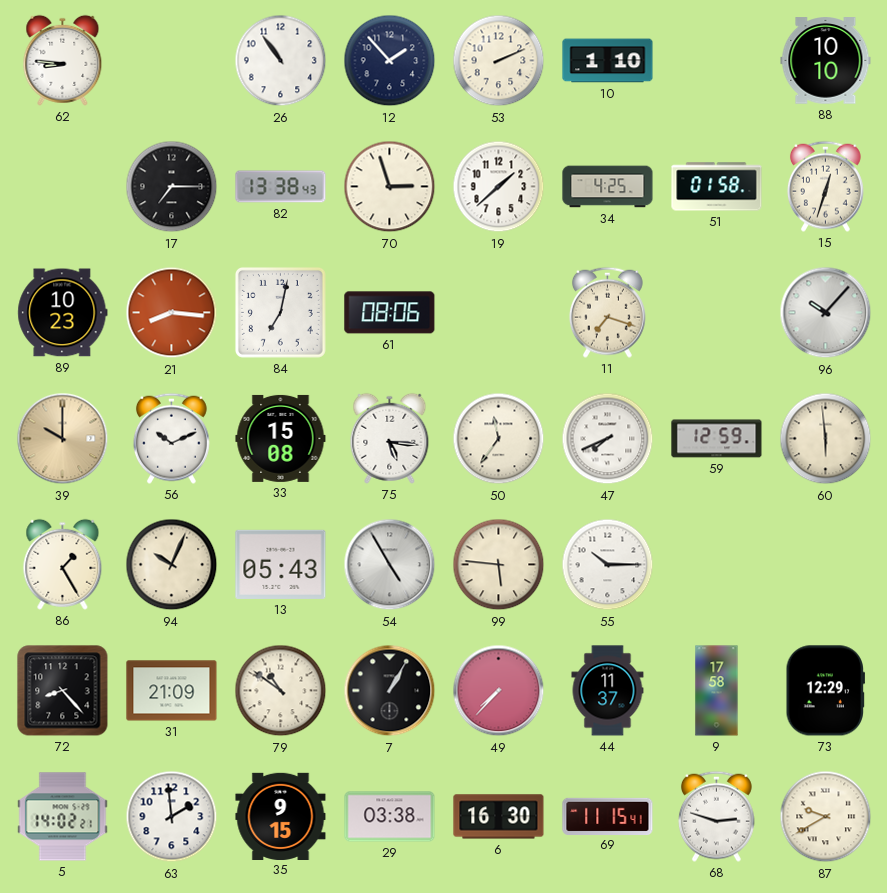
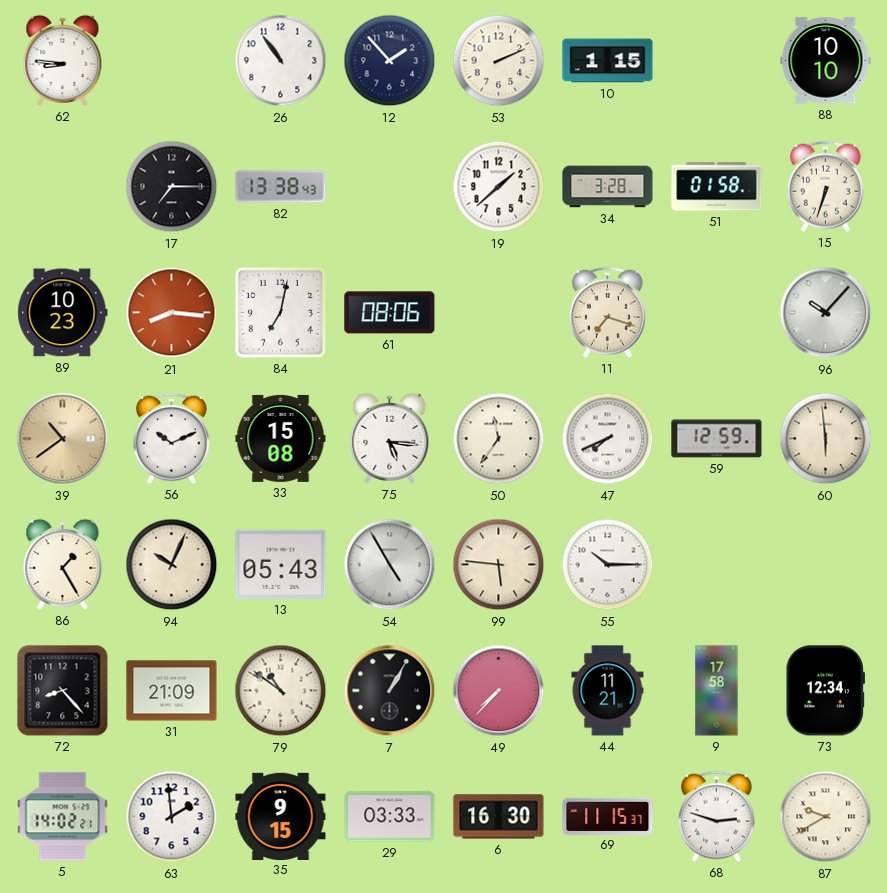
10: 1:10 -> 1:15
70: 2:57 -> none
34: 4:25 -> 3:28
15: 12:33 -> 6:33
39: 10:00 -> 10:39
44: 11:37 -> 11:21
73: 12:29 -> 12:34
29: 03:38 -> 03:33
69: 11:15:41 -> 11:15:37
